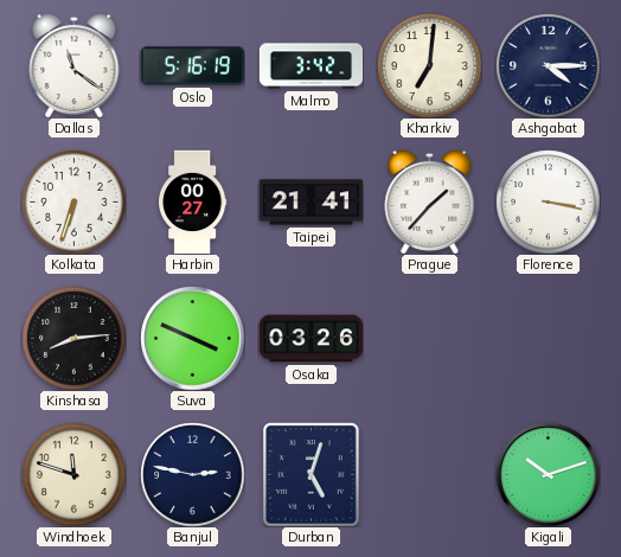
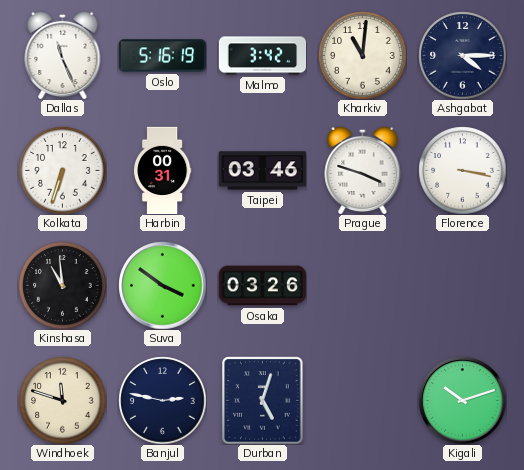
Dallas: 11:21 -> 11:26
Kharkiv: 7:01 -> 11:01
Harbin: 00:27 -> 00:31
Taipei: 21:41 -> 03:46
Prague: 1:37 -> 3:48
Kinshasa: 8:14 -> 10:59
Suva: 3:49 -> 3:51
